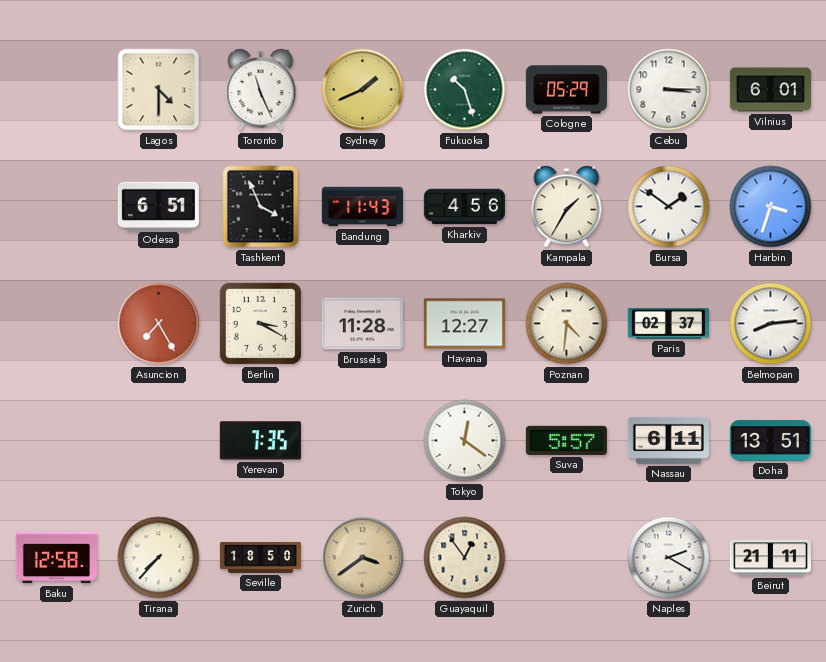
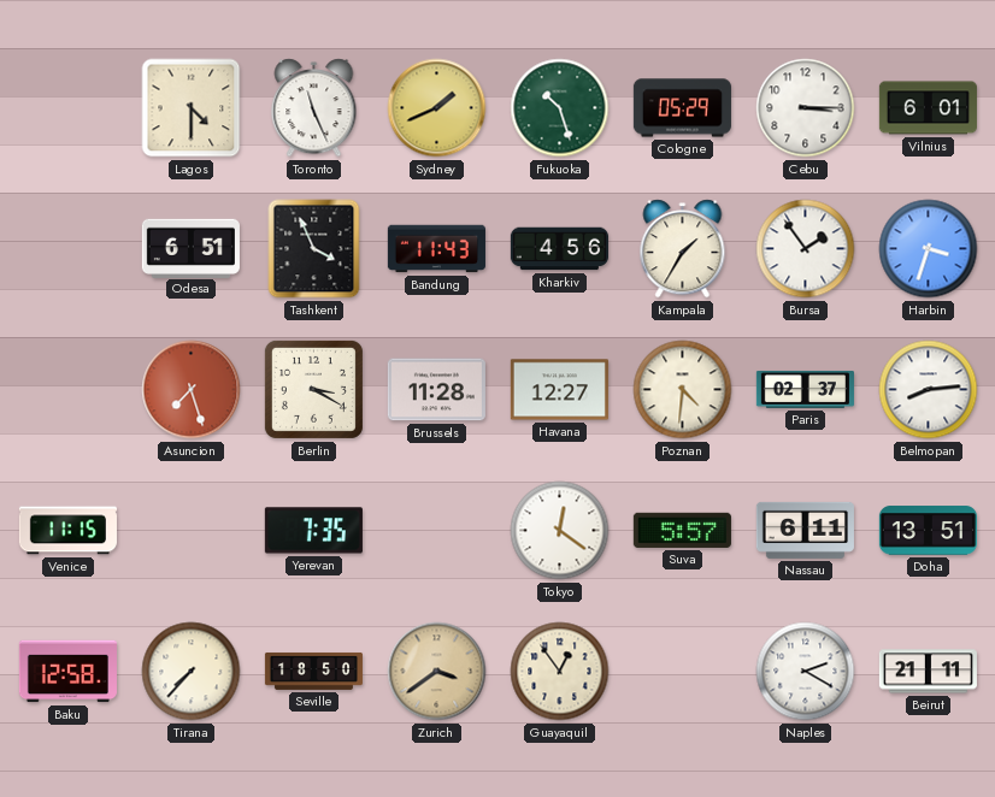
Bursa: 1:51 -> 1:54
Asuncion: 7:25 -> 7:27
Venice: none -> 11:15
